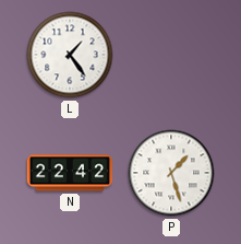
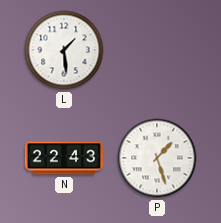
L: 1:24 -> 1:29
N: 22:42 -> 22:43
